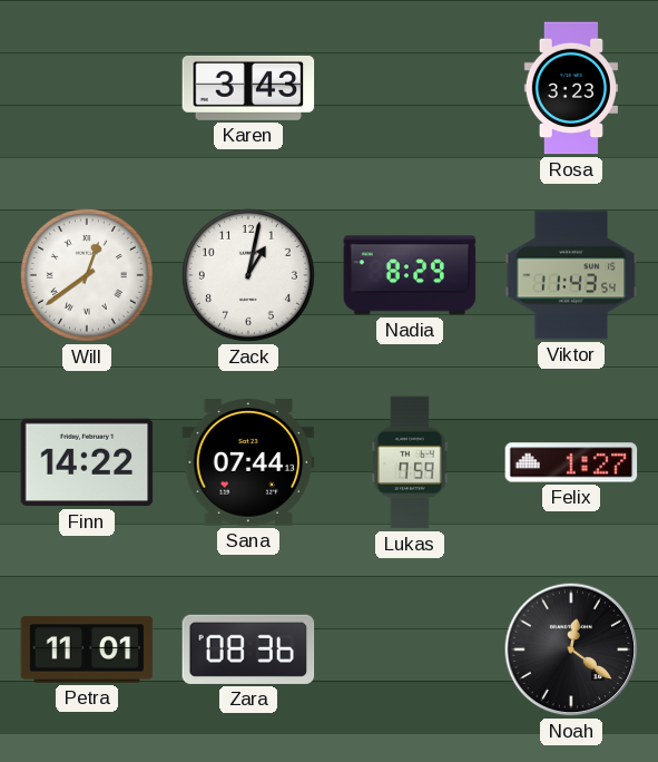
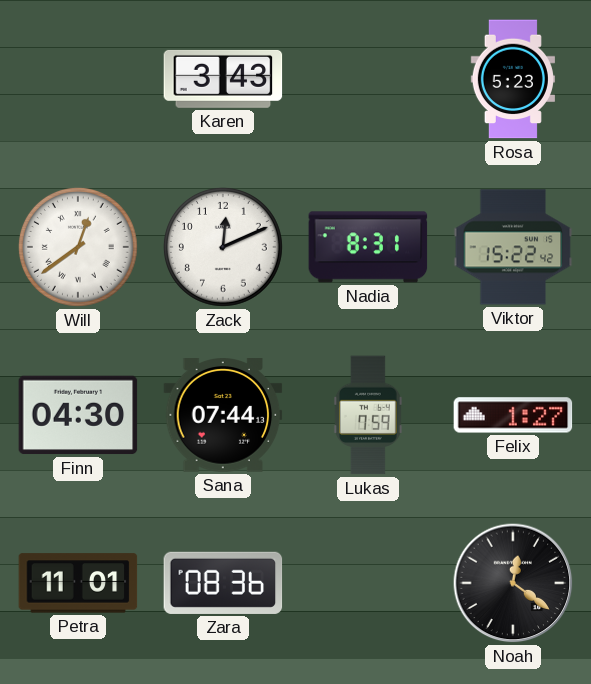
Rosa: 3:23 -> 5:23
Zack: 1:02 -> 12:11
Nadia: 8:29 -> 8:31
Viktor: 11:43 -> 15:22
Finn: 14:22 -> 04:30
